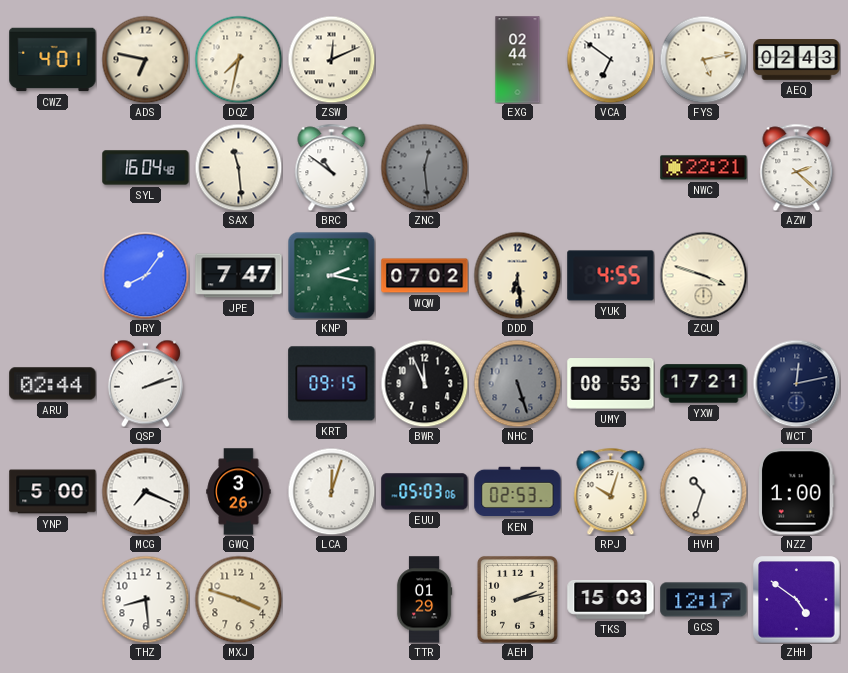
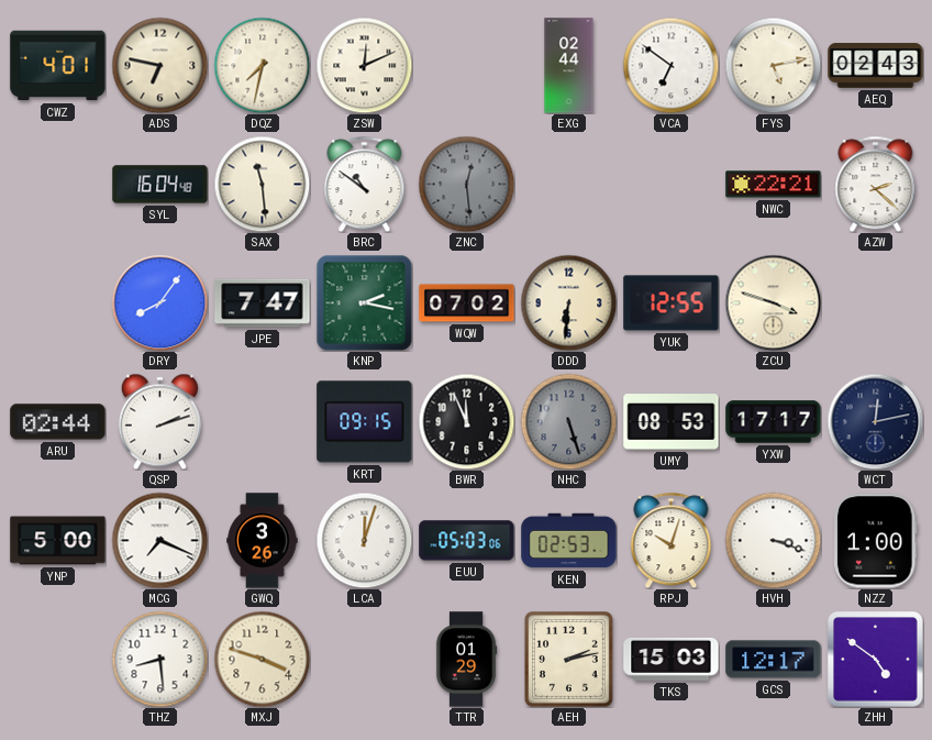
DDD: 6:29 -> 6:31
YUK: 4:55 -> 12:55
YXW: 17:21 -> 17:17
HVH: 10:33 -> 3:18
